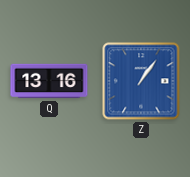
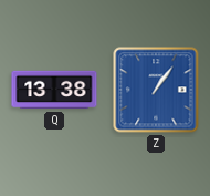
Q: 13:16 -> 13:38
